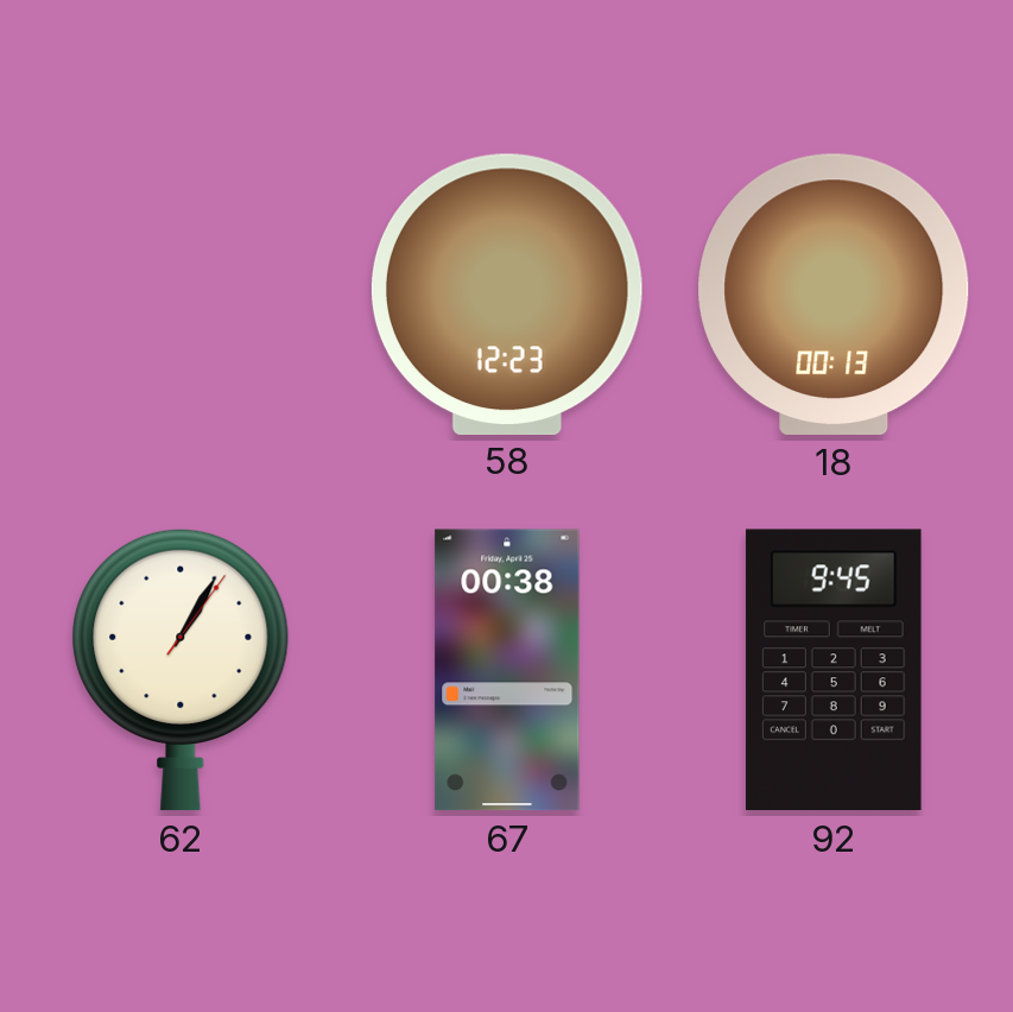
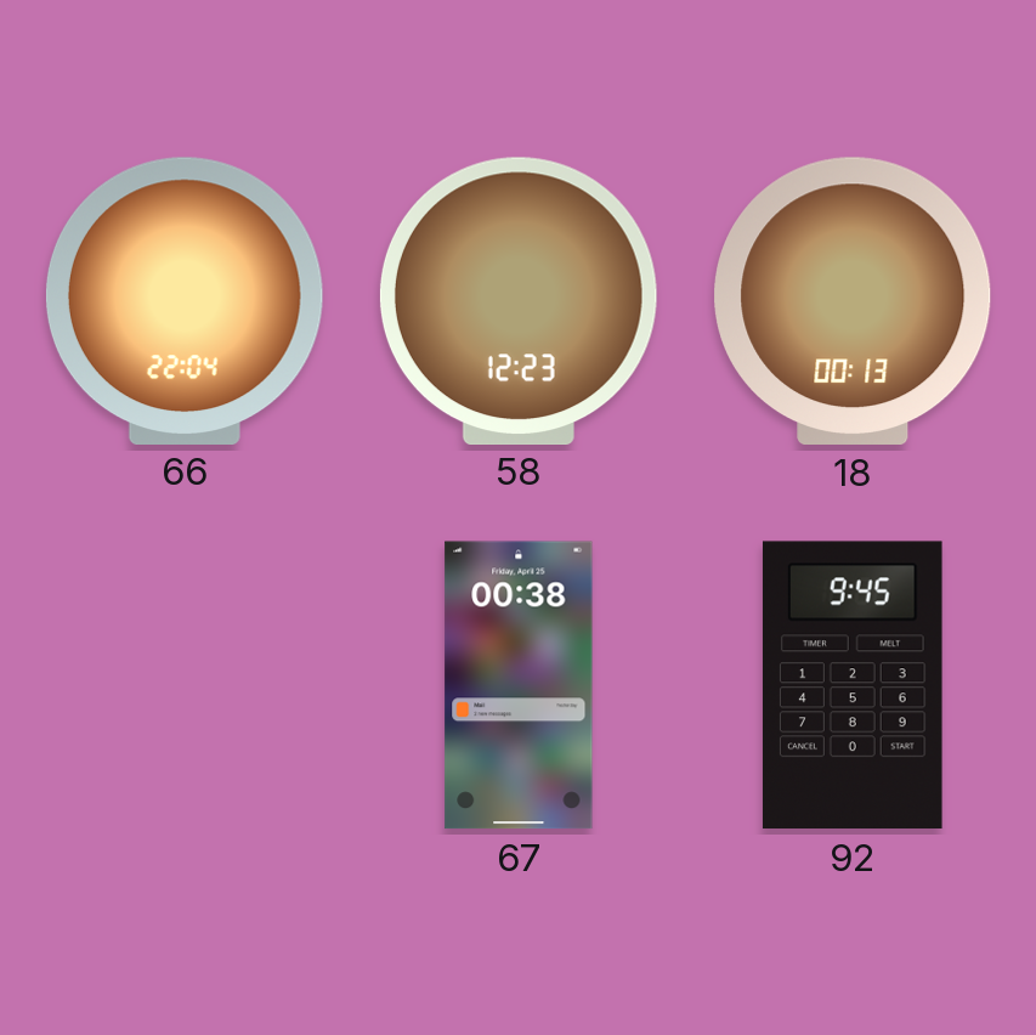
66: none -> 22:04
62: 1:05 -> none
